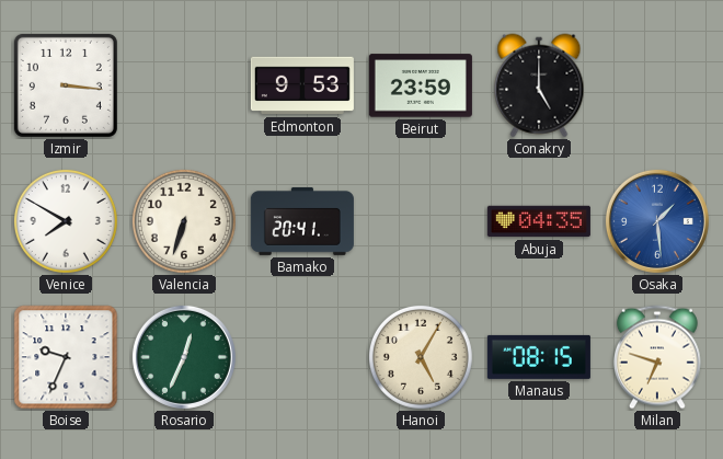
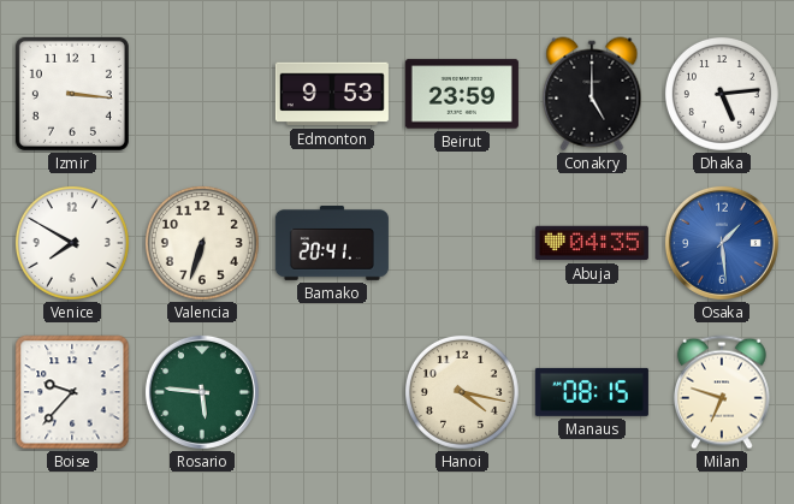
Dhaka: none -> 5:14
Boise: 9:34 -> 9:37
Rosario: 12:34 -> 5:46
Hanoi: 5:05 -> 4:17
